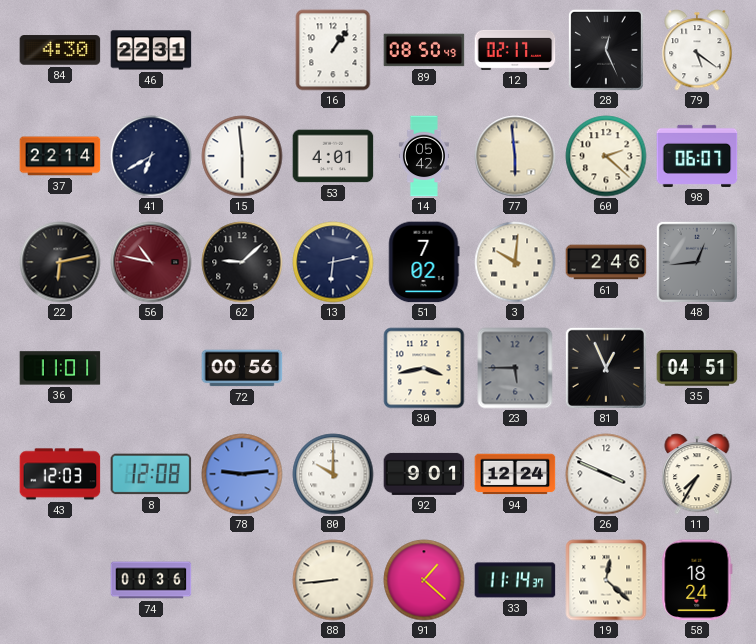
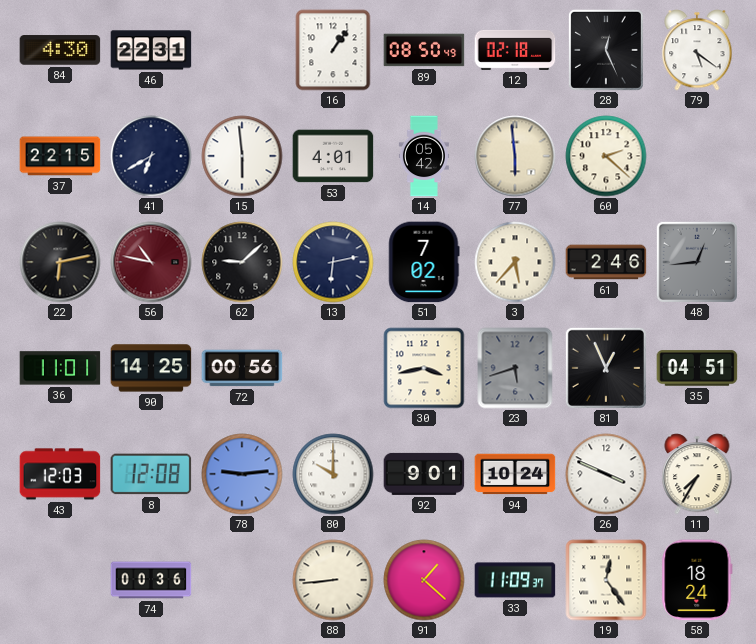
12: 02:17 -> 02:18
37: 22:14 -> 22:15
98: 06:07 -> none
3: 10:01 -> 5:37
90: none -> 14:25
23: 5:45 -> 5:42
94: 12:24 -> 10:24
33: 11:14 -> 11:09
19: 12:22 -> 12:24
